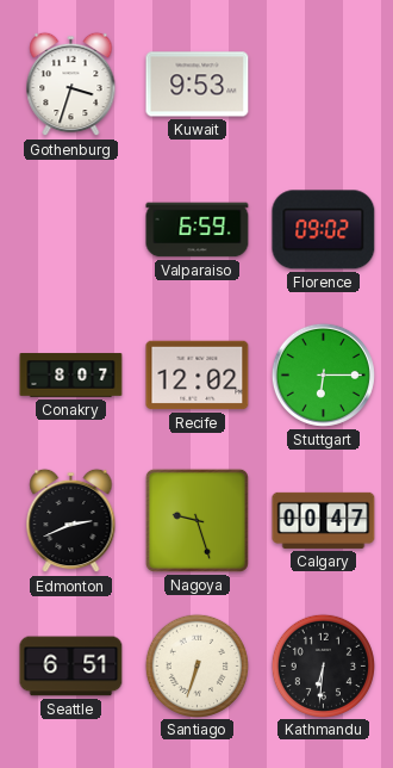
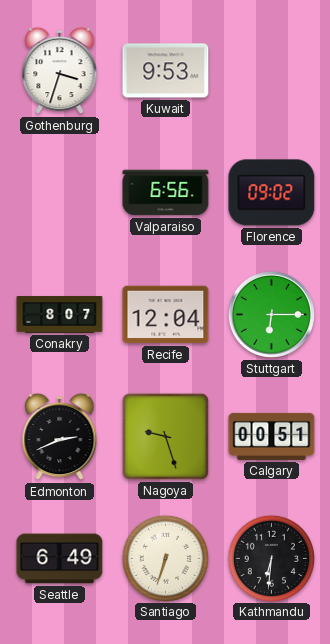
Valparaiso: 6:59 -> 6:56
Recife: 12:02 -> 12:04
Calgary: 00:47 -> 00:51
Seattle: 6:51 -> 6:49
